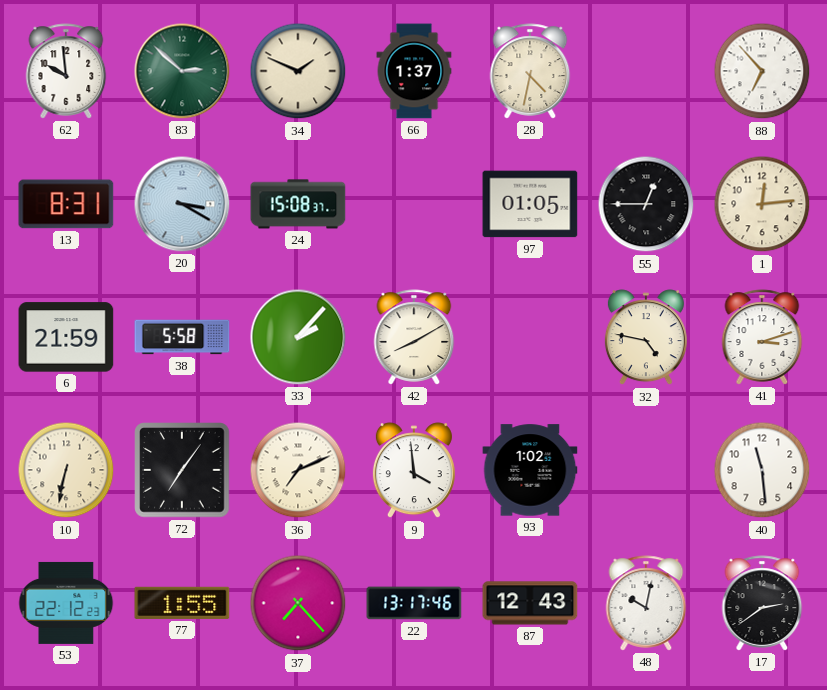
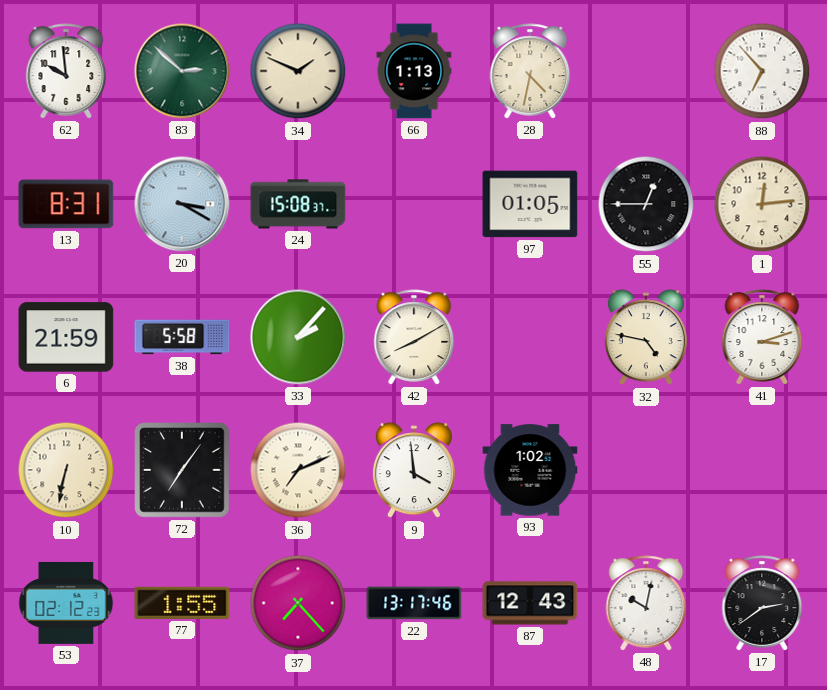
66: 1:37 -> 1:13
40: 11:29 -> none
53: 22:12 -> 02:12
